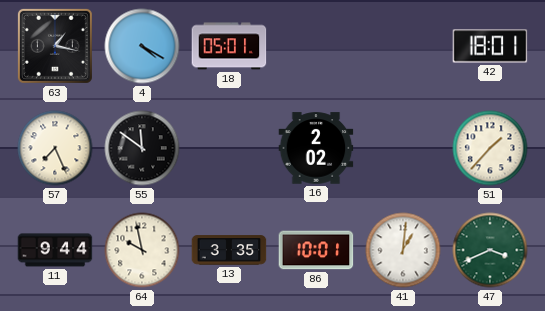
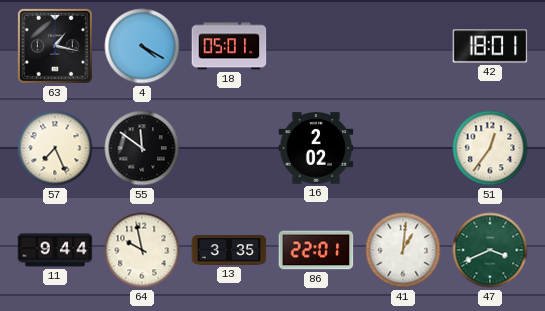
51: 1:37 -> 12:36
86: 10:01 -> 22:01
